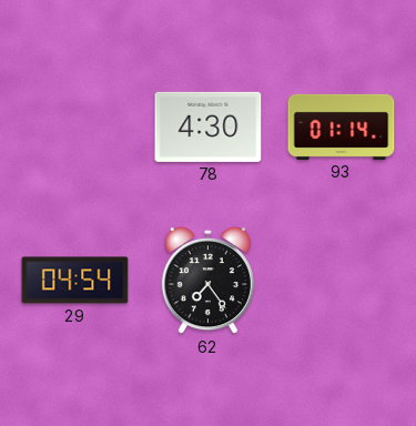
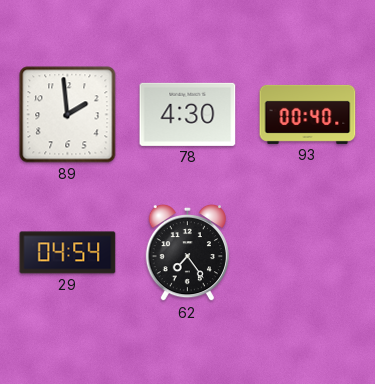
89: none -> 1:59
93: 01:14 -> 00:40
